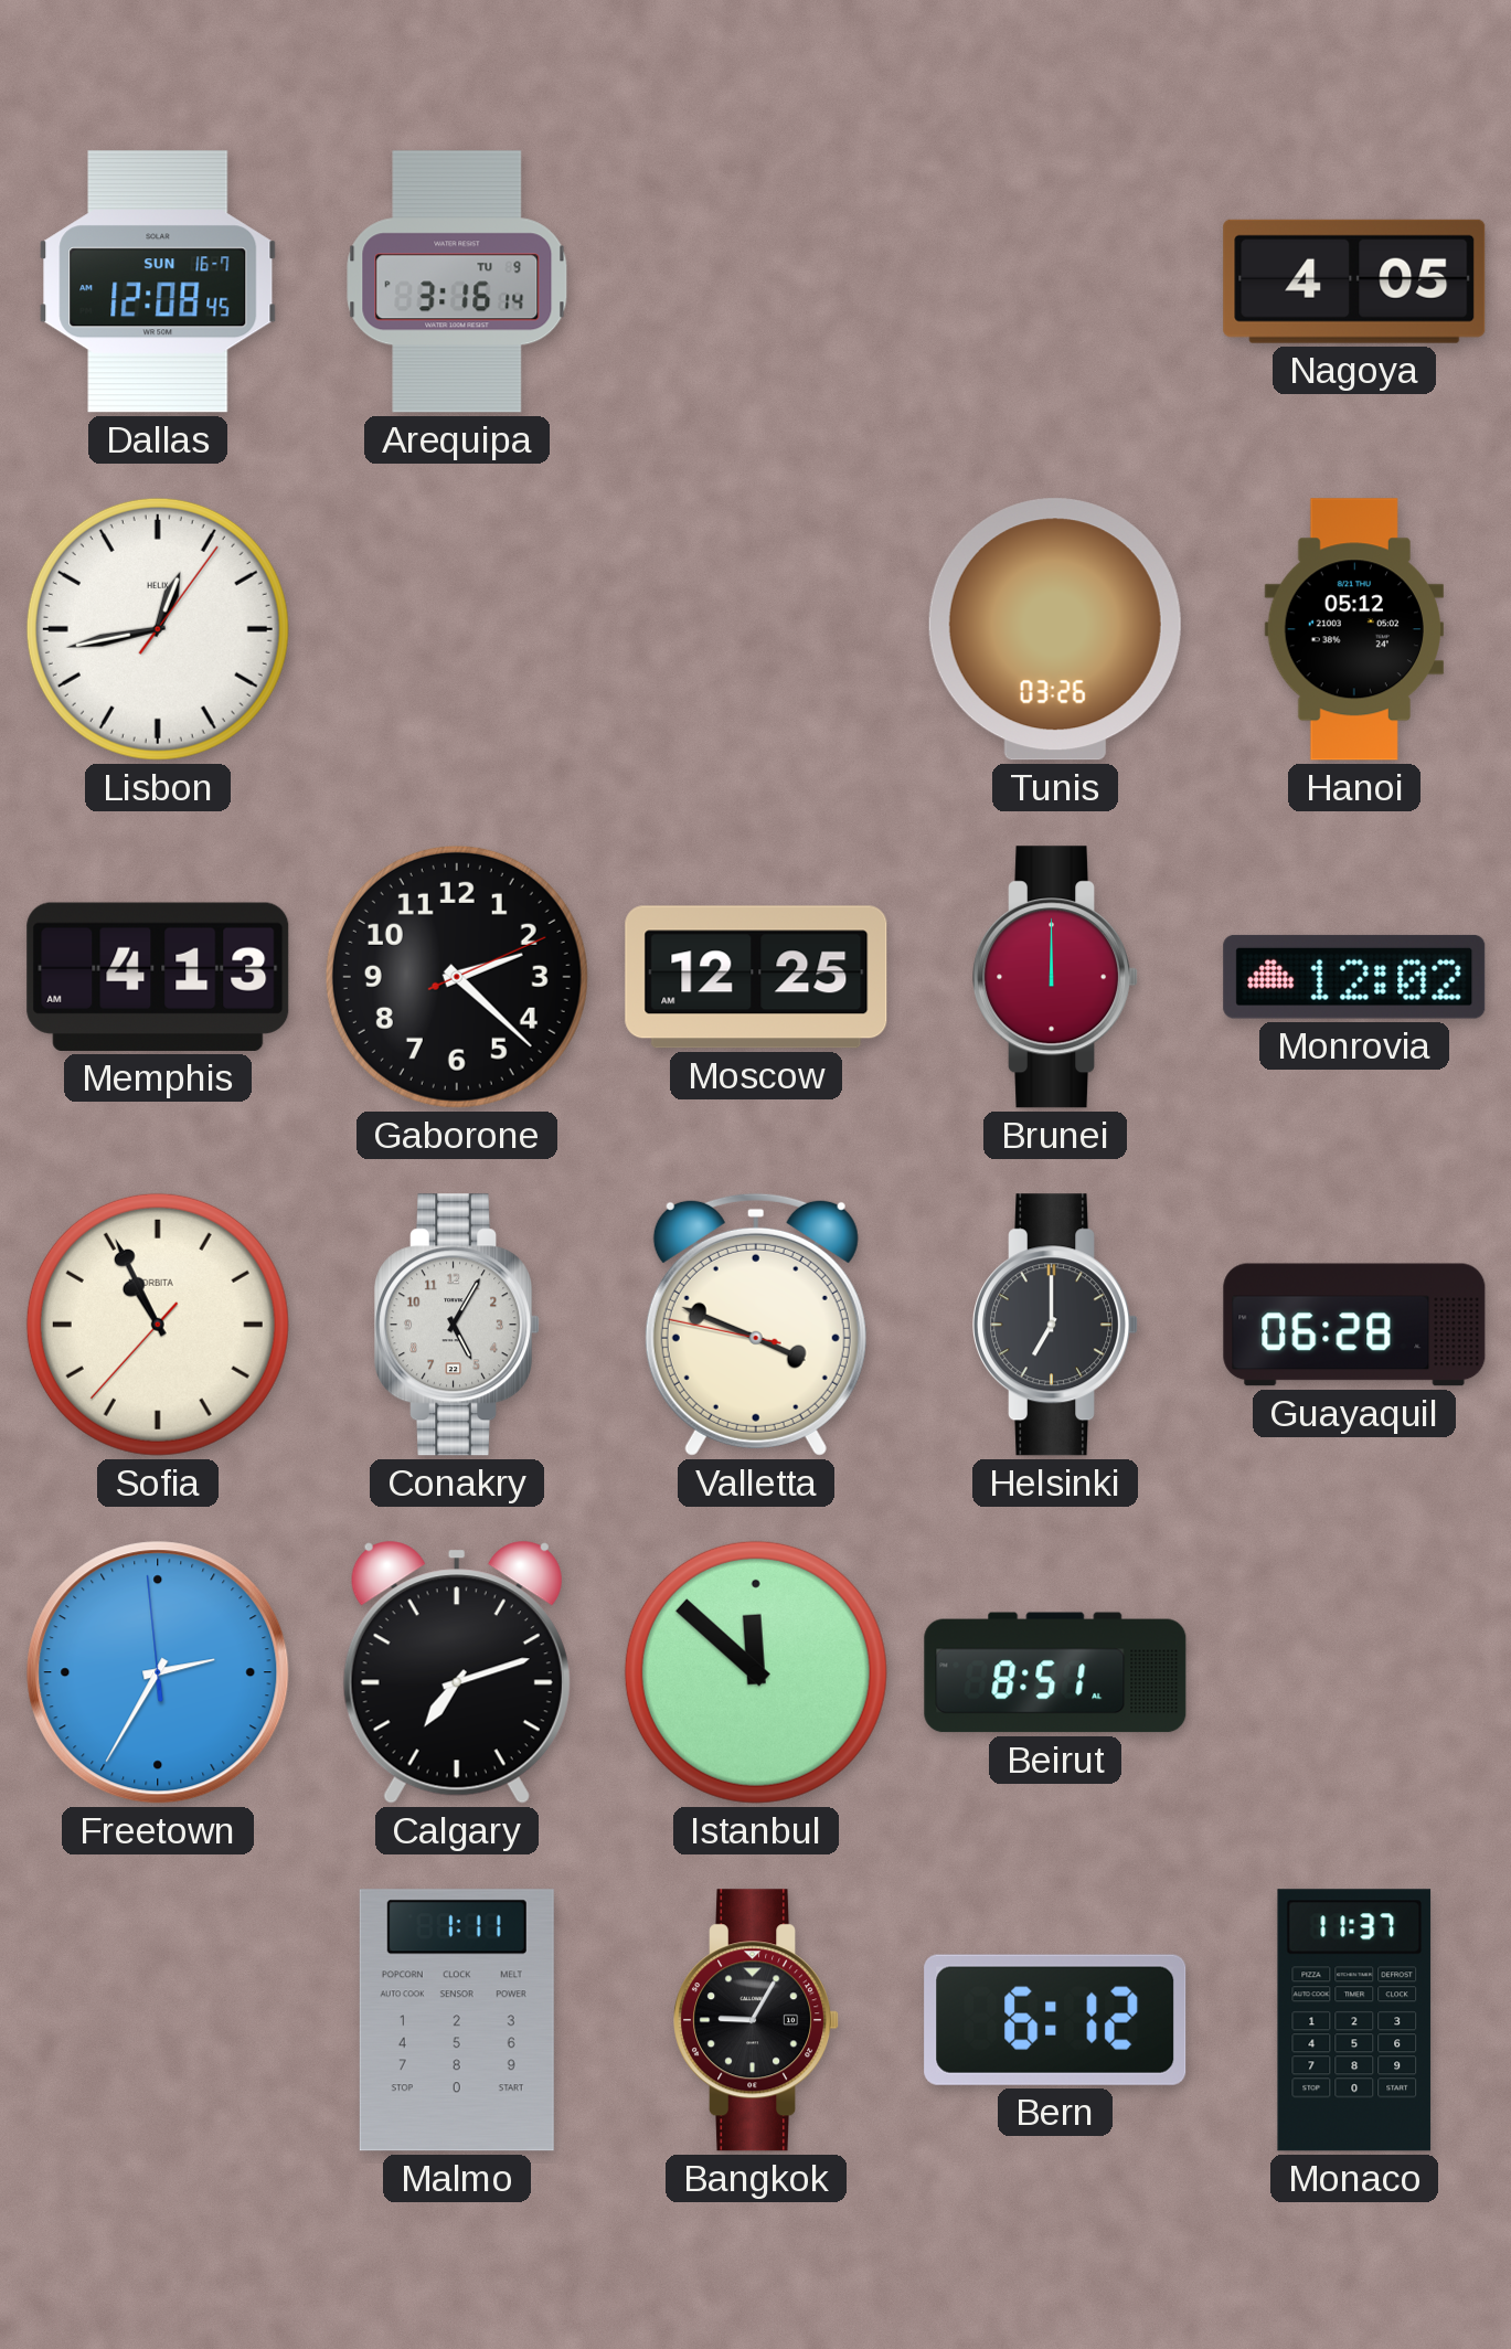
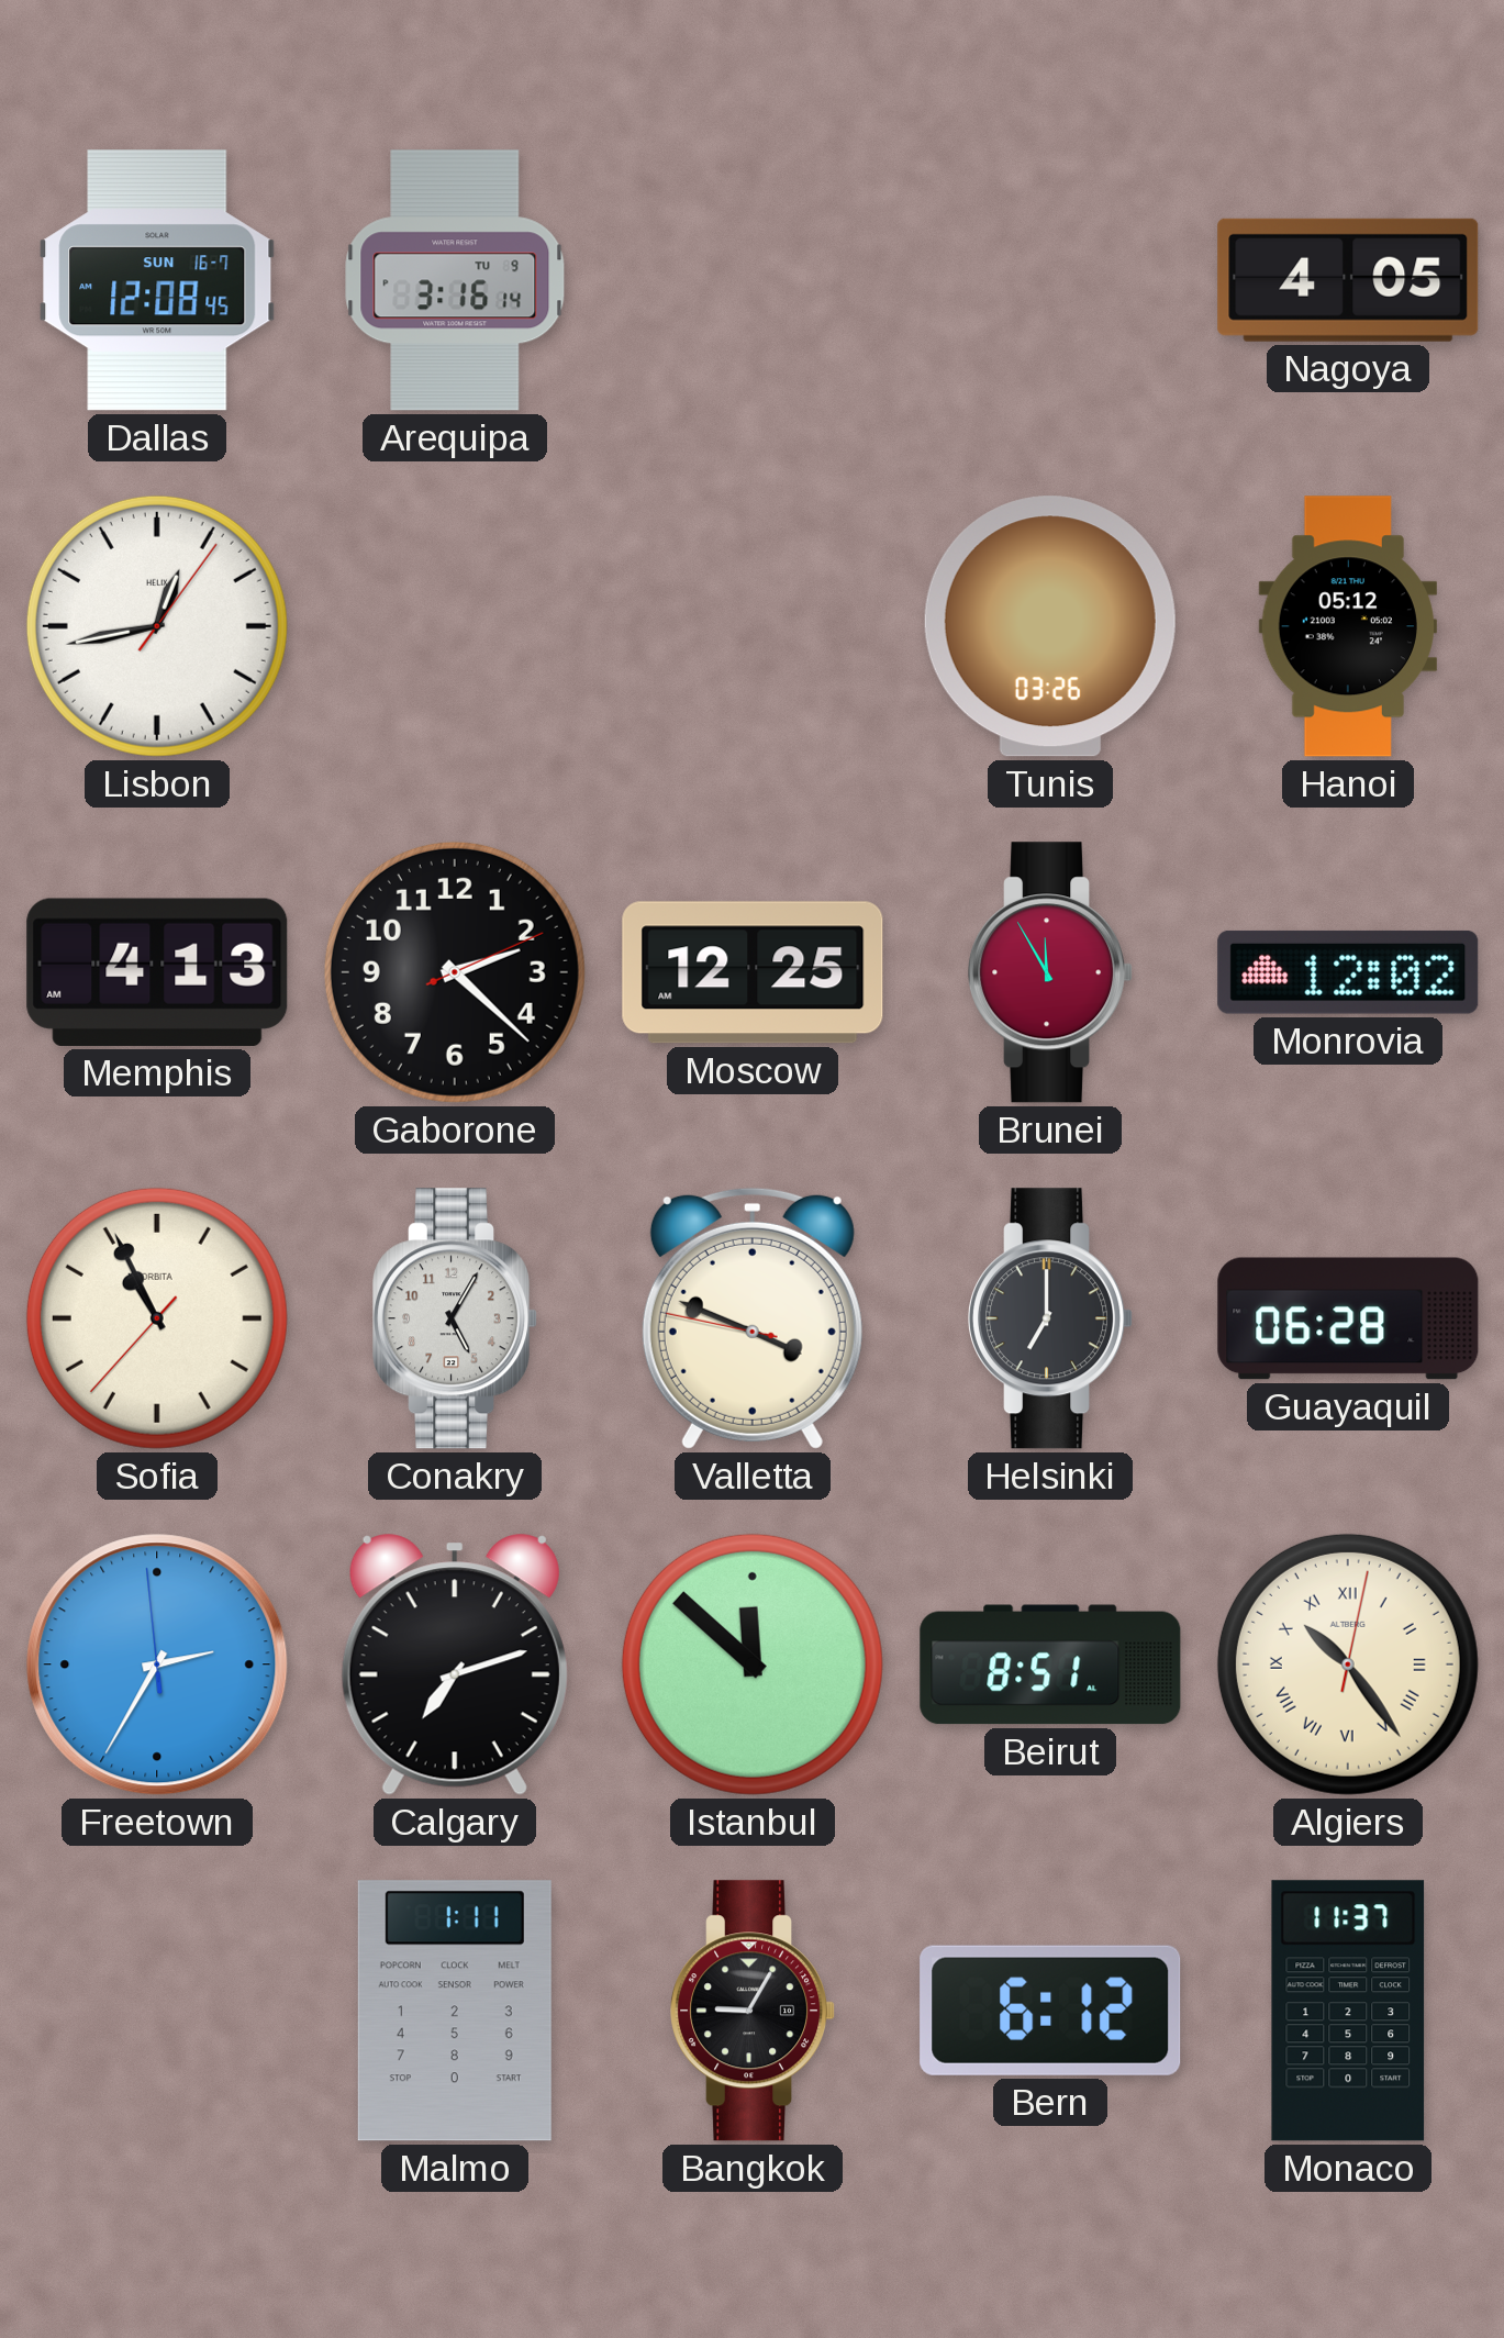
Brunei: 12:00 -> 11:55
Algiers: none -> 10:24
